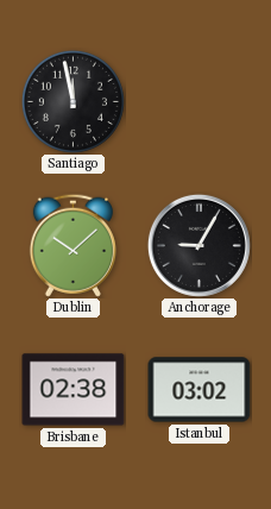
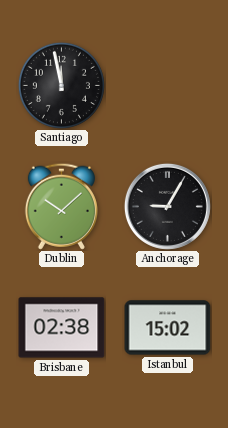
Istanbul: 03:02 -> 15:02
